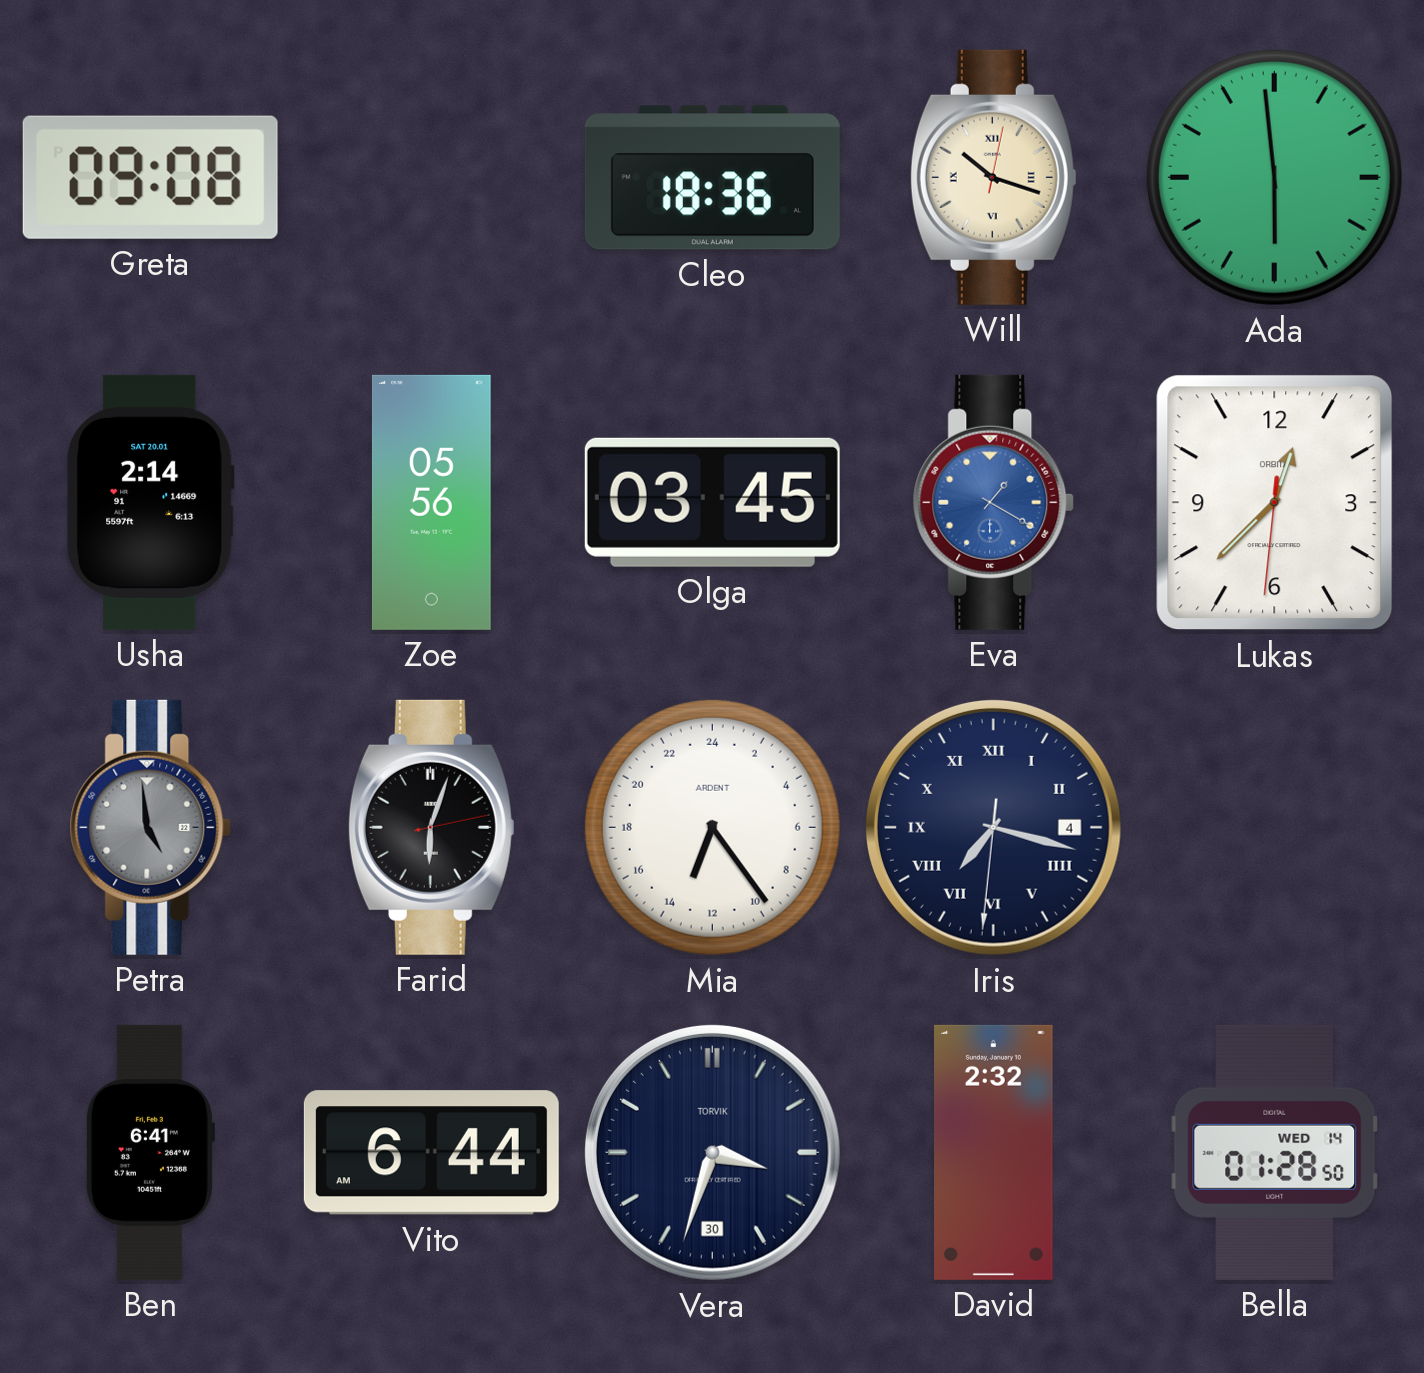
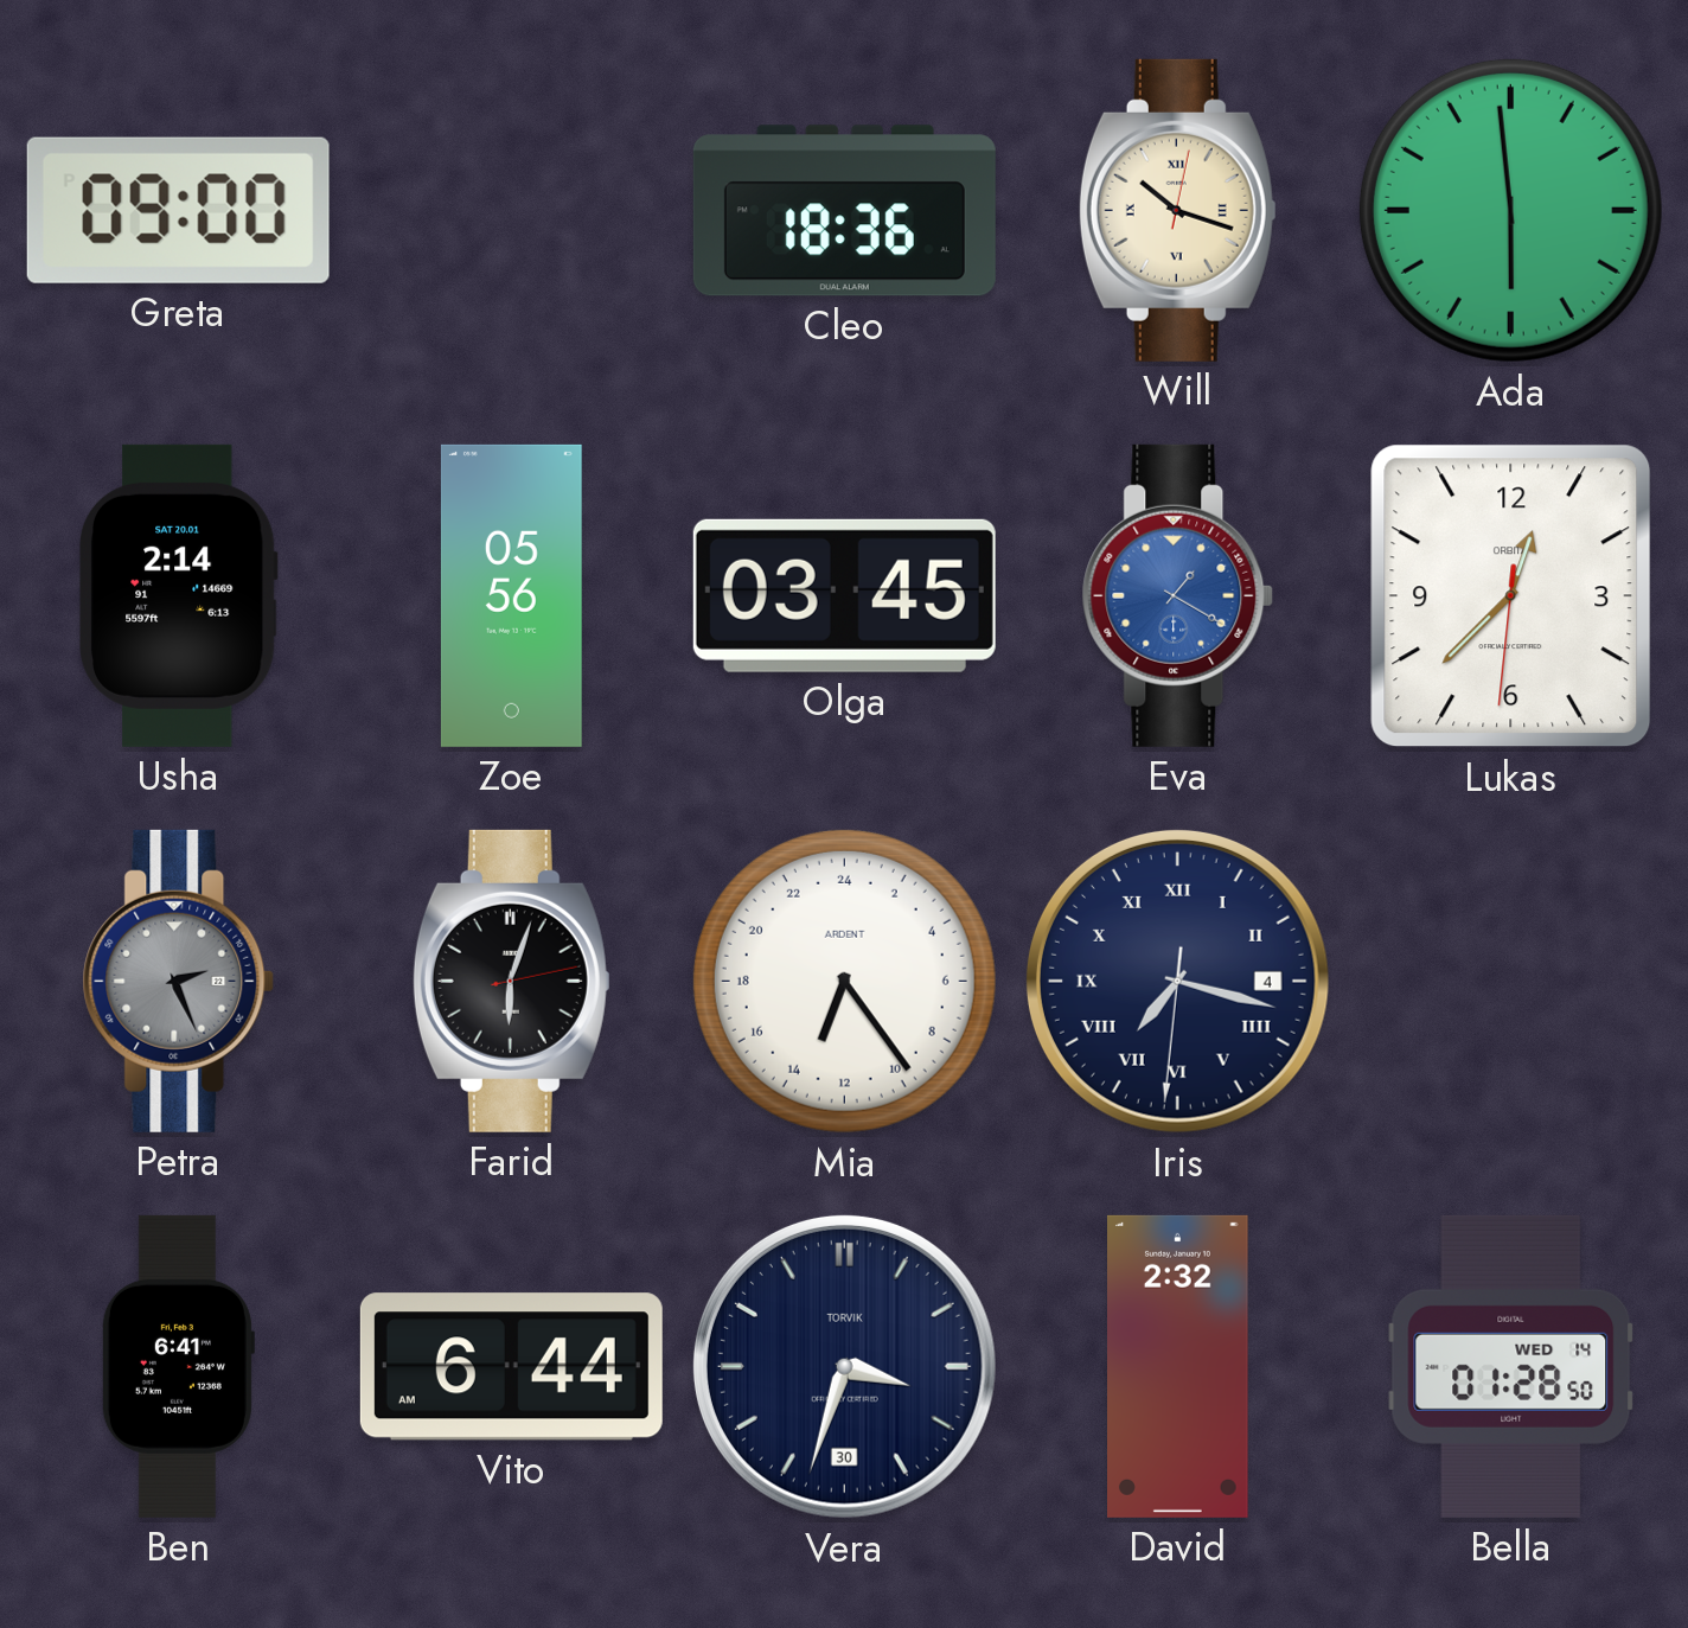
Greta: 09:08 -> 09:00
Petra: 4:59 -> 2:26
